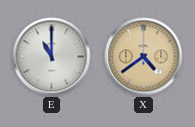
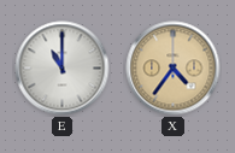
X: 4:39 -> 4:36
